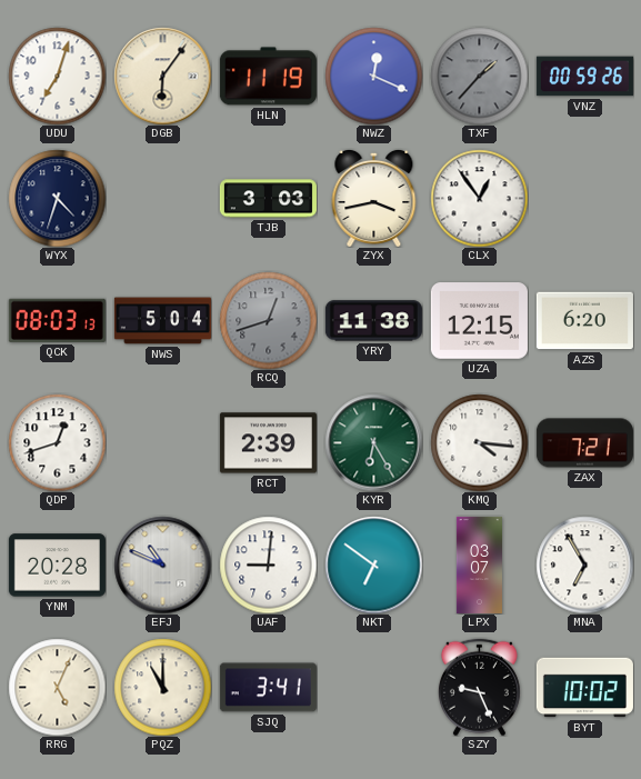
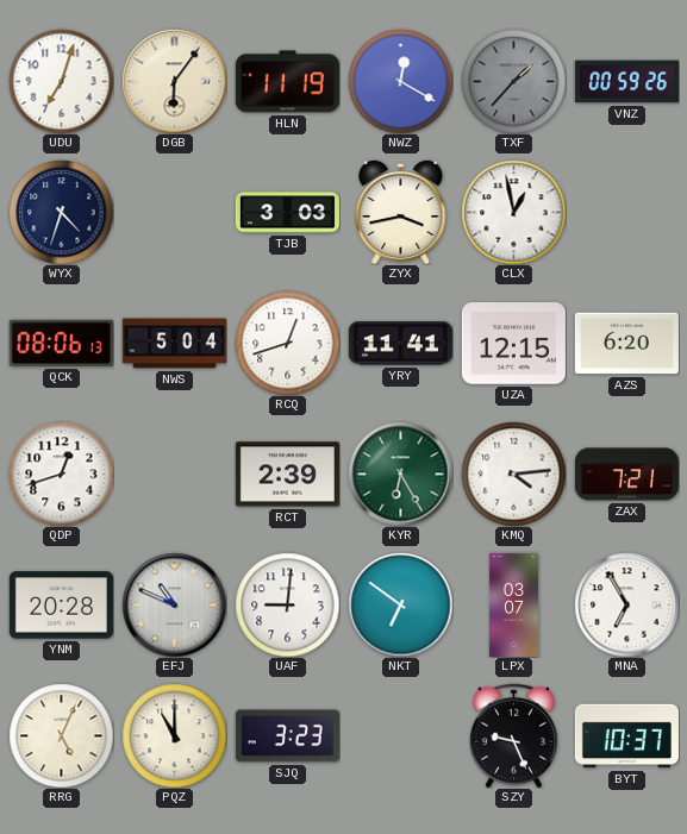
NWZ: 12:19 -> 12:20
CLX: 12:54 -> 12:58
QCK: 08:03 -> 08:06
RCQ dial: grey -> white
YRY: 11:38 -> 11:41
KMQ: 4:16 -> 4:14
SJQ: 3:41 -> 3:23
BYT: 10:02 -> 10:37
